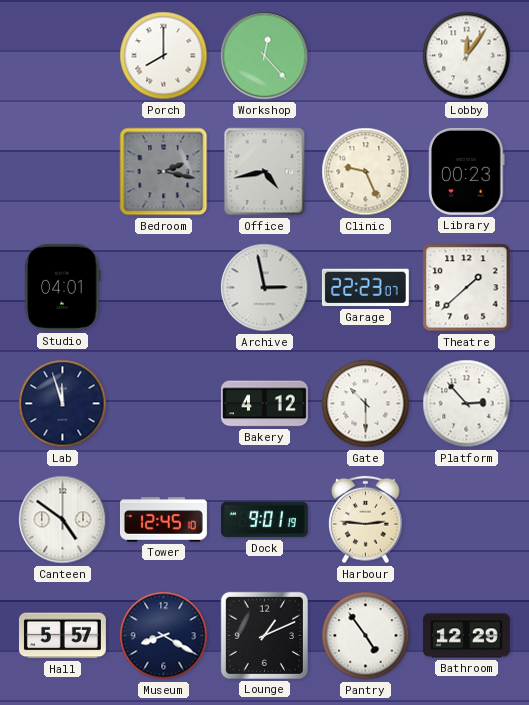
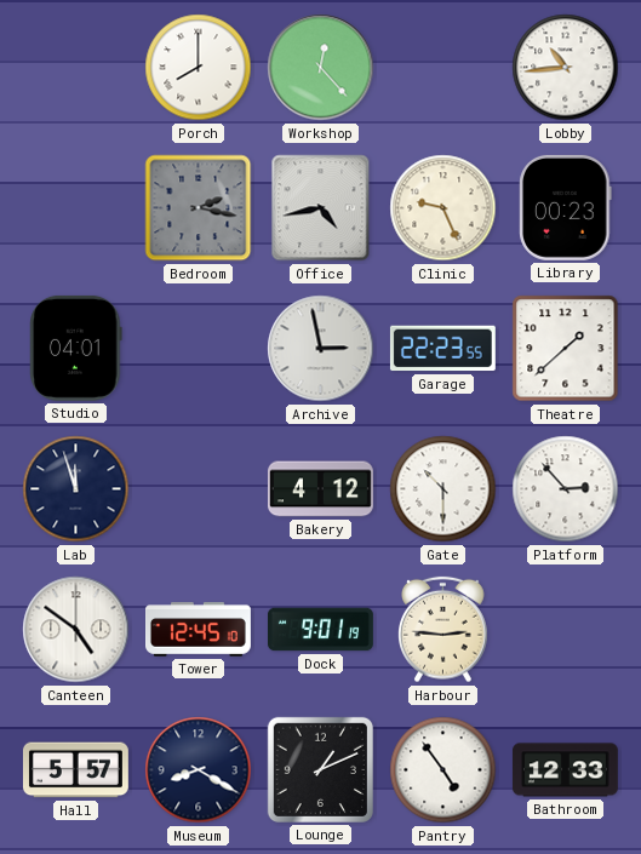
Lobby: 12:06 -> 10:44
Garage: 22:23:07 -> 22:23:55
Bathroom: 12:29 -> 12:33
